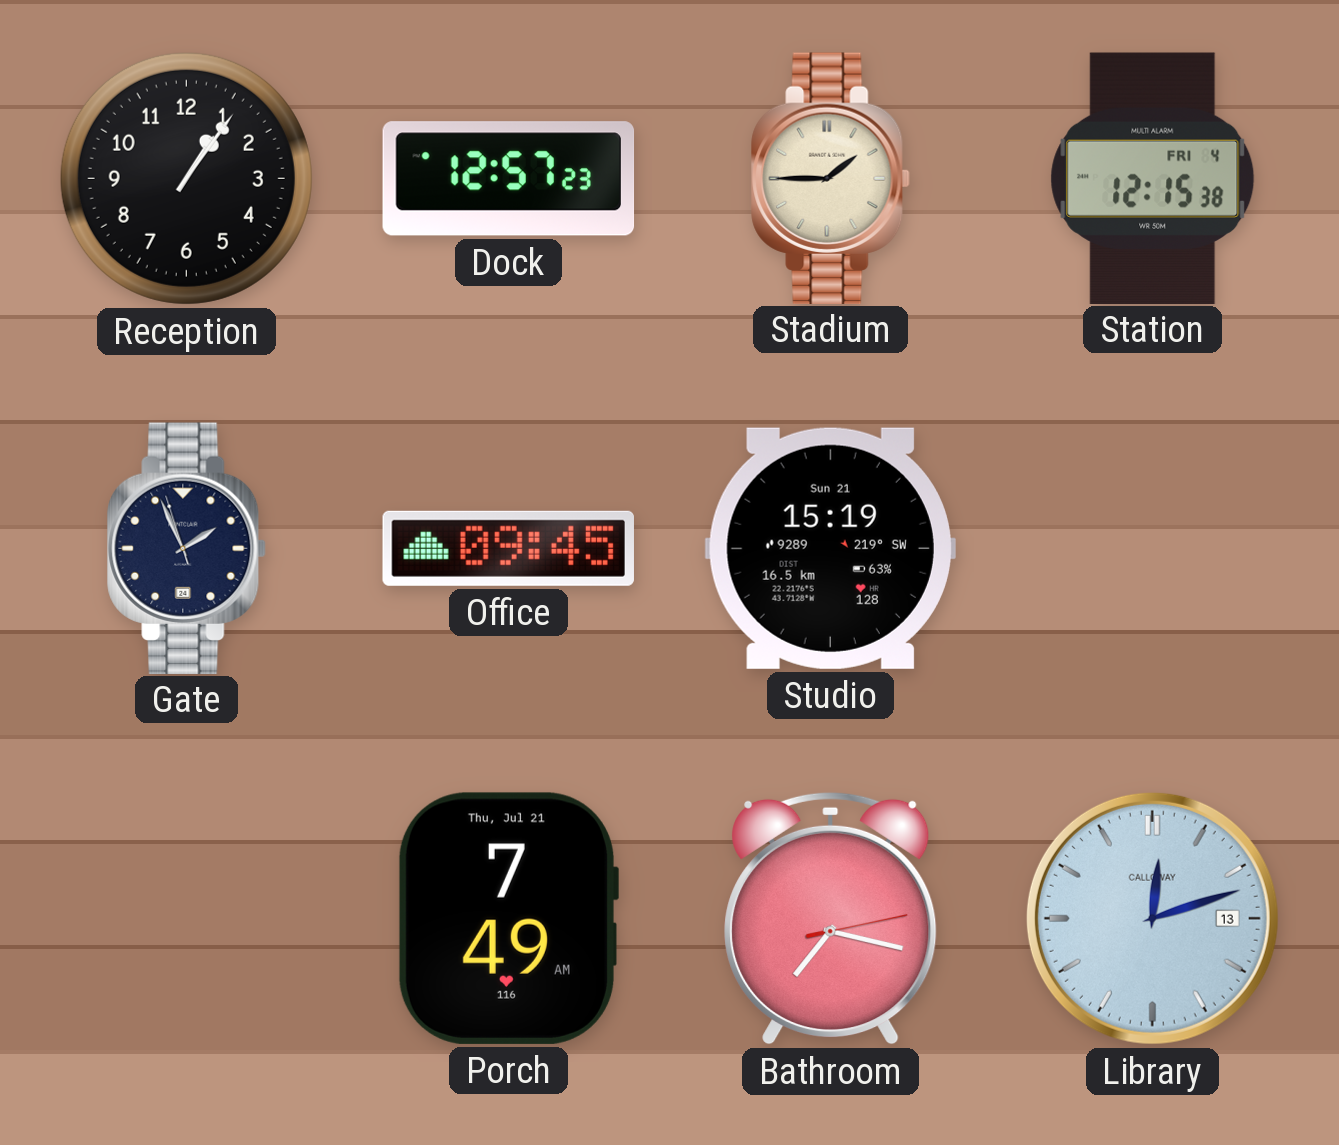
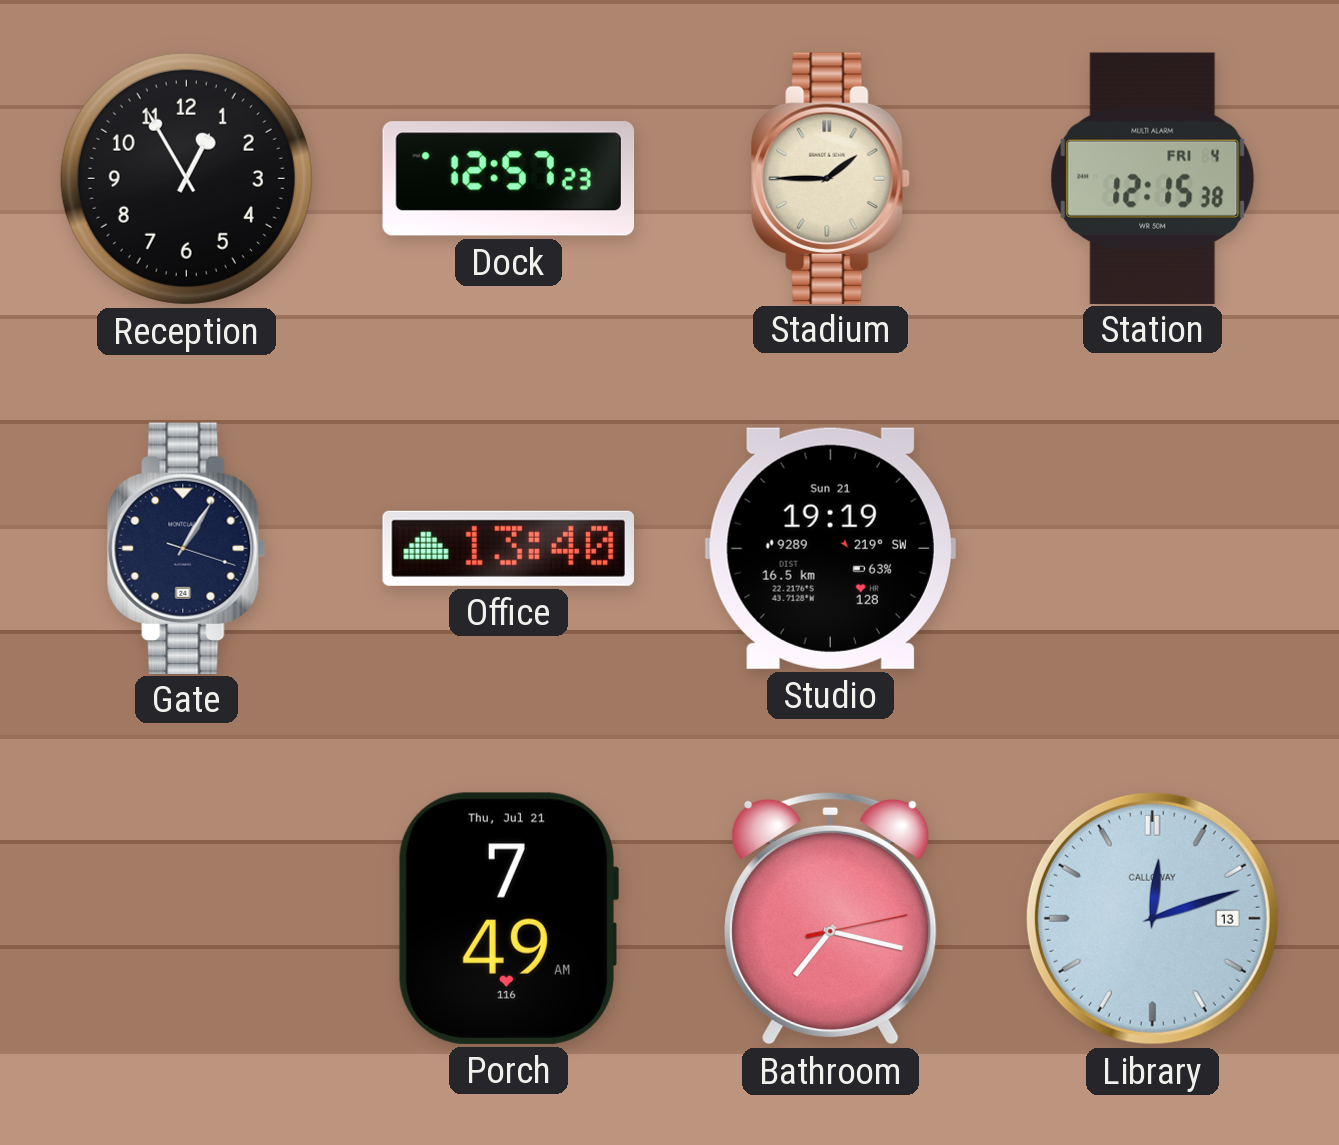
Reception: 1:06 -> 12:55
Gate: 1:55 -> 1:05
Office: 09:45 -> 13:40
Studio: 15:19 -> 19:19
